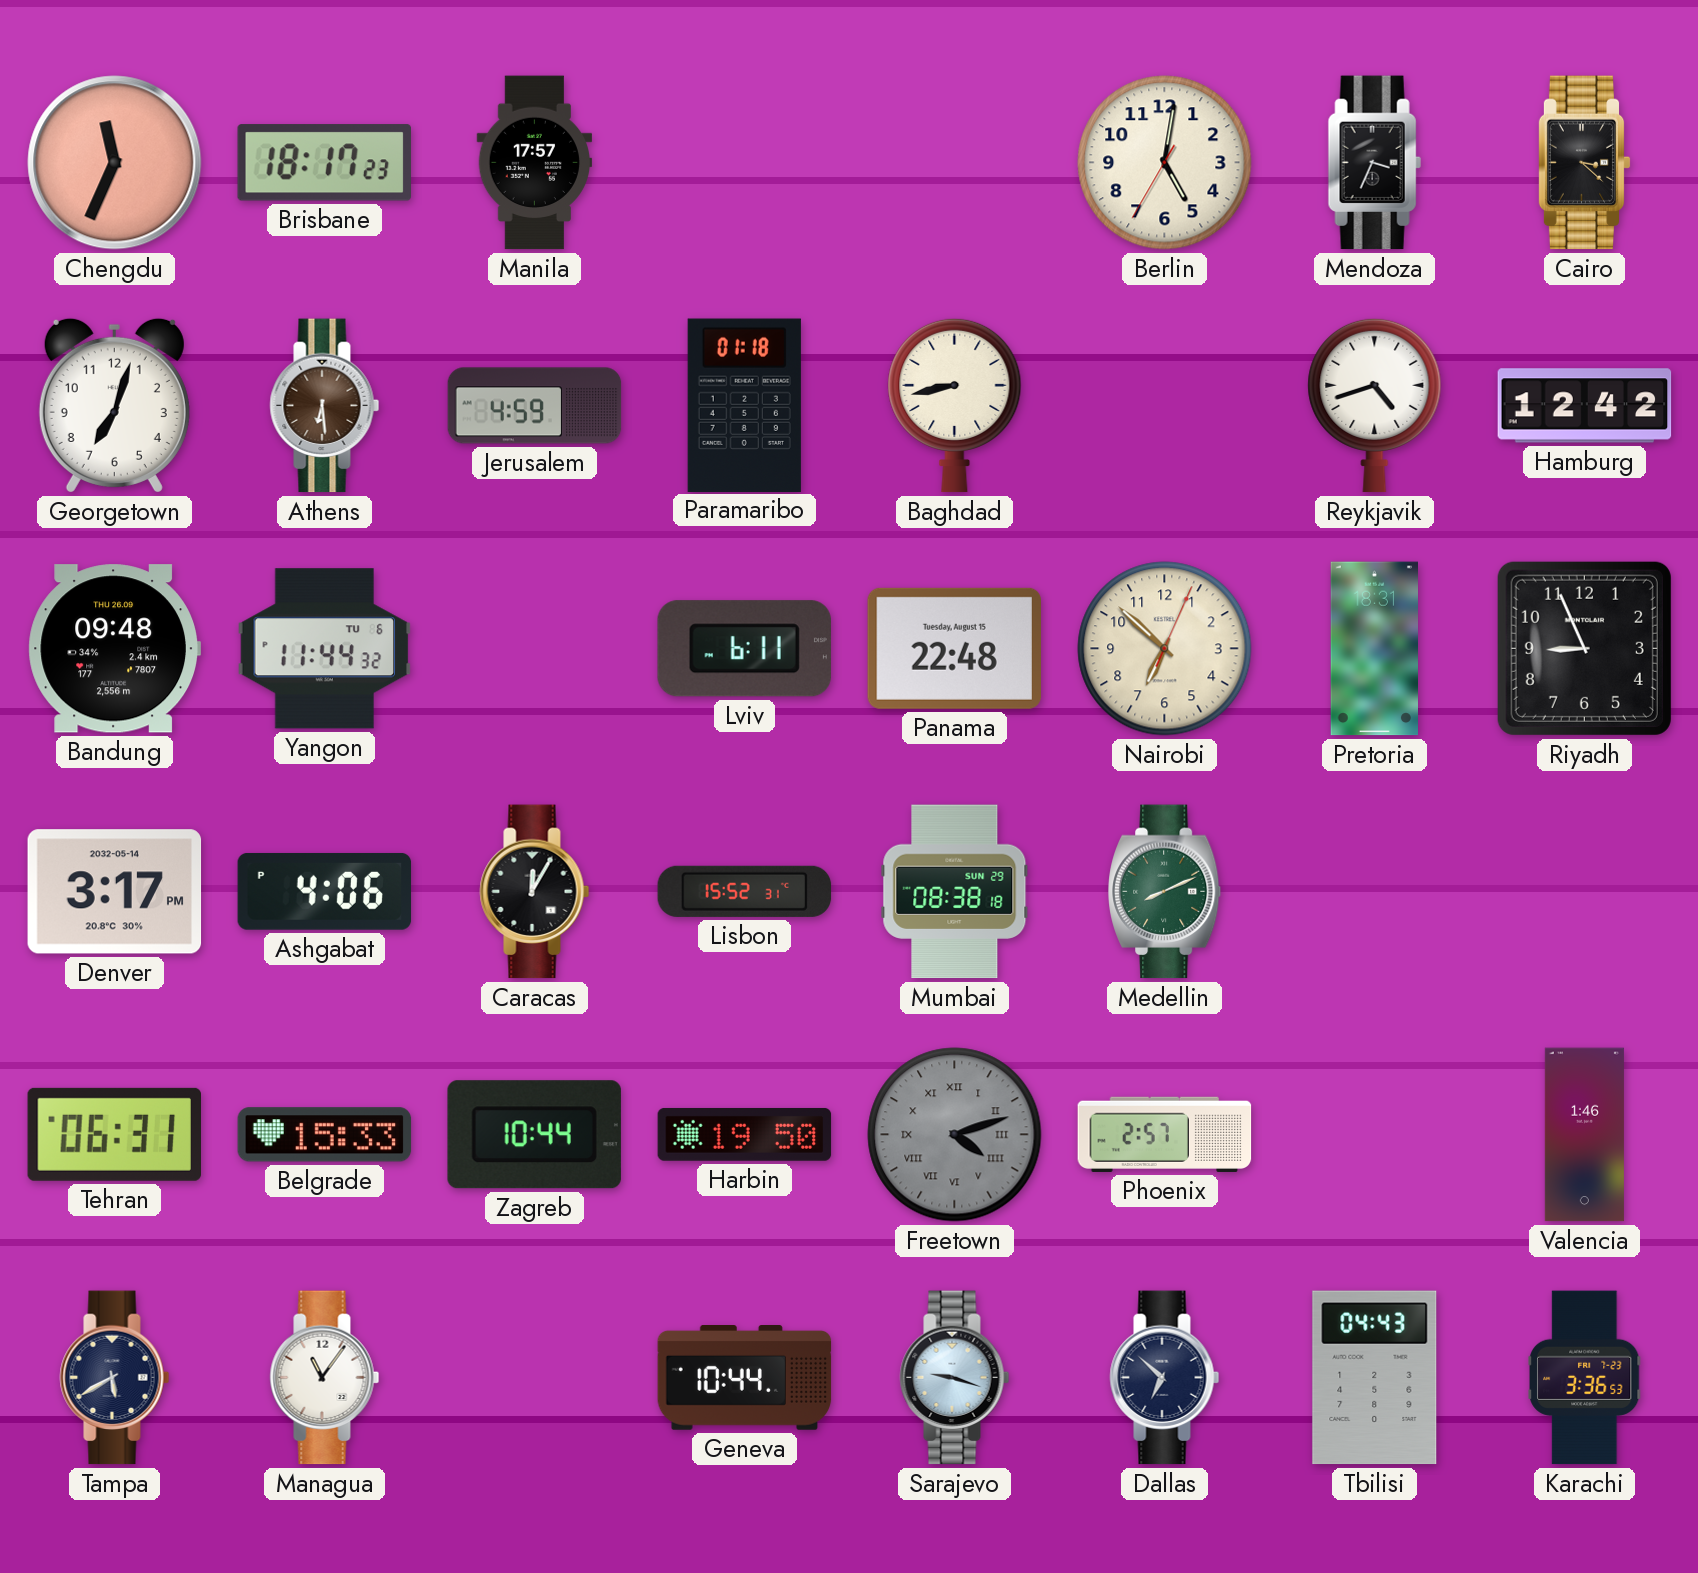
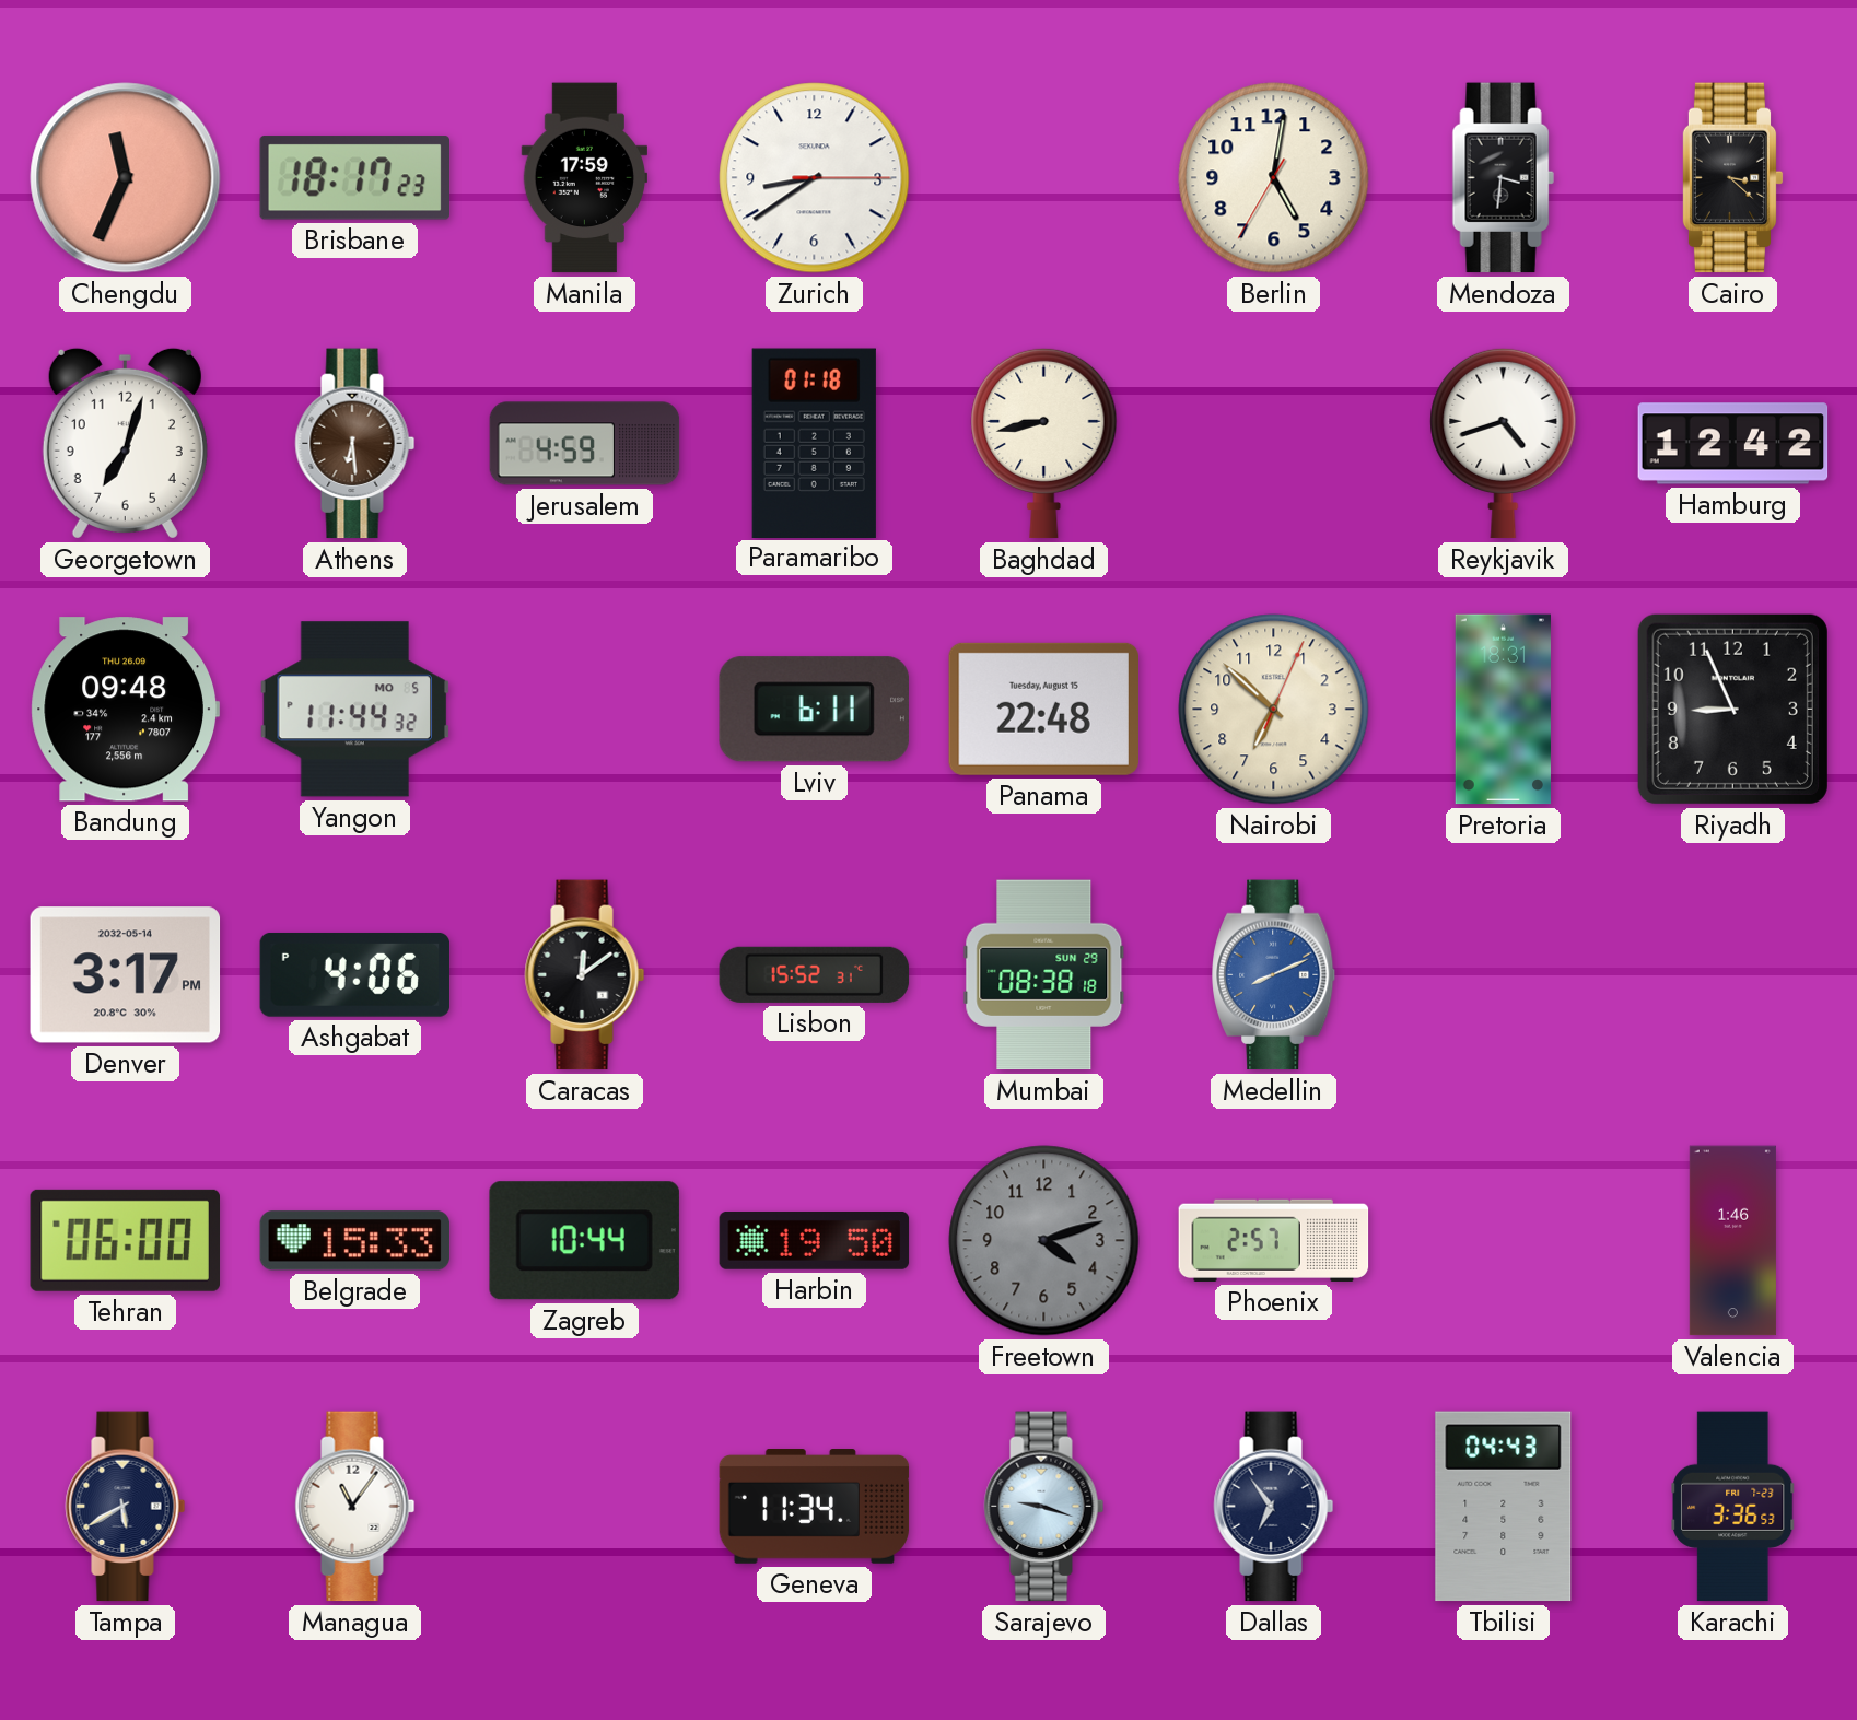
Manila: 17:57 -> 17:59
Zurich: none -> 8:39
Mendoza: 3:34 -> 3:31
Yangon date: TU 6 -> MO 5
Caracas: 12:05 -> 12:09
Medellin dial: green -> blue
Tehran: 06:31 -> 06:00
Freetown numerals: Roman -> Arabic
Geneva: 10:44 -> 11:34
Dallas: 6:52 -> 6:54
